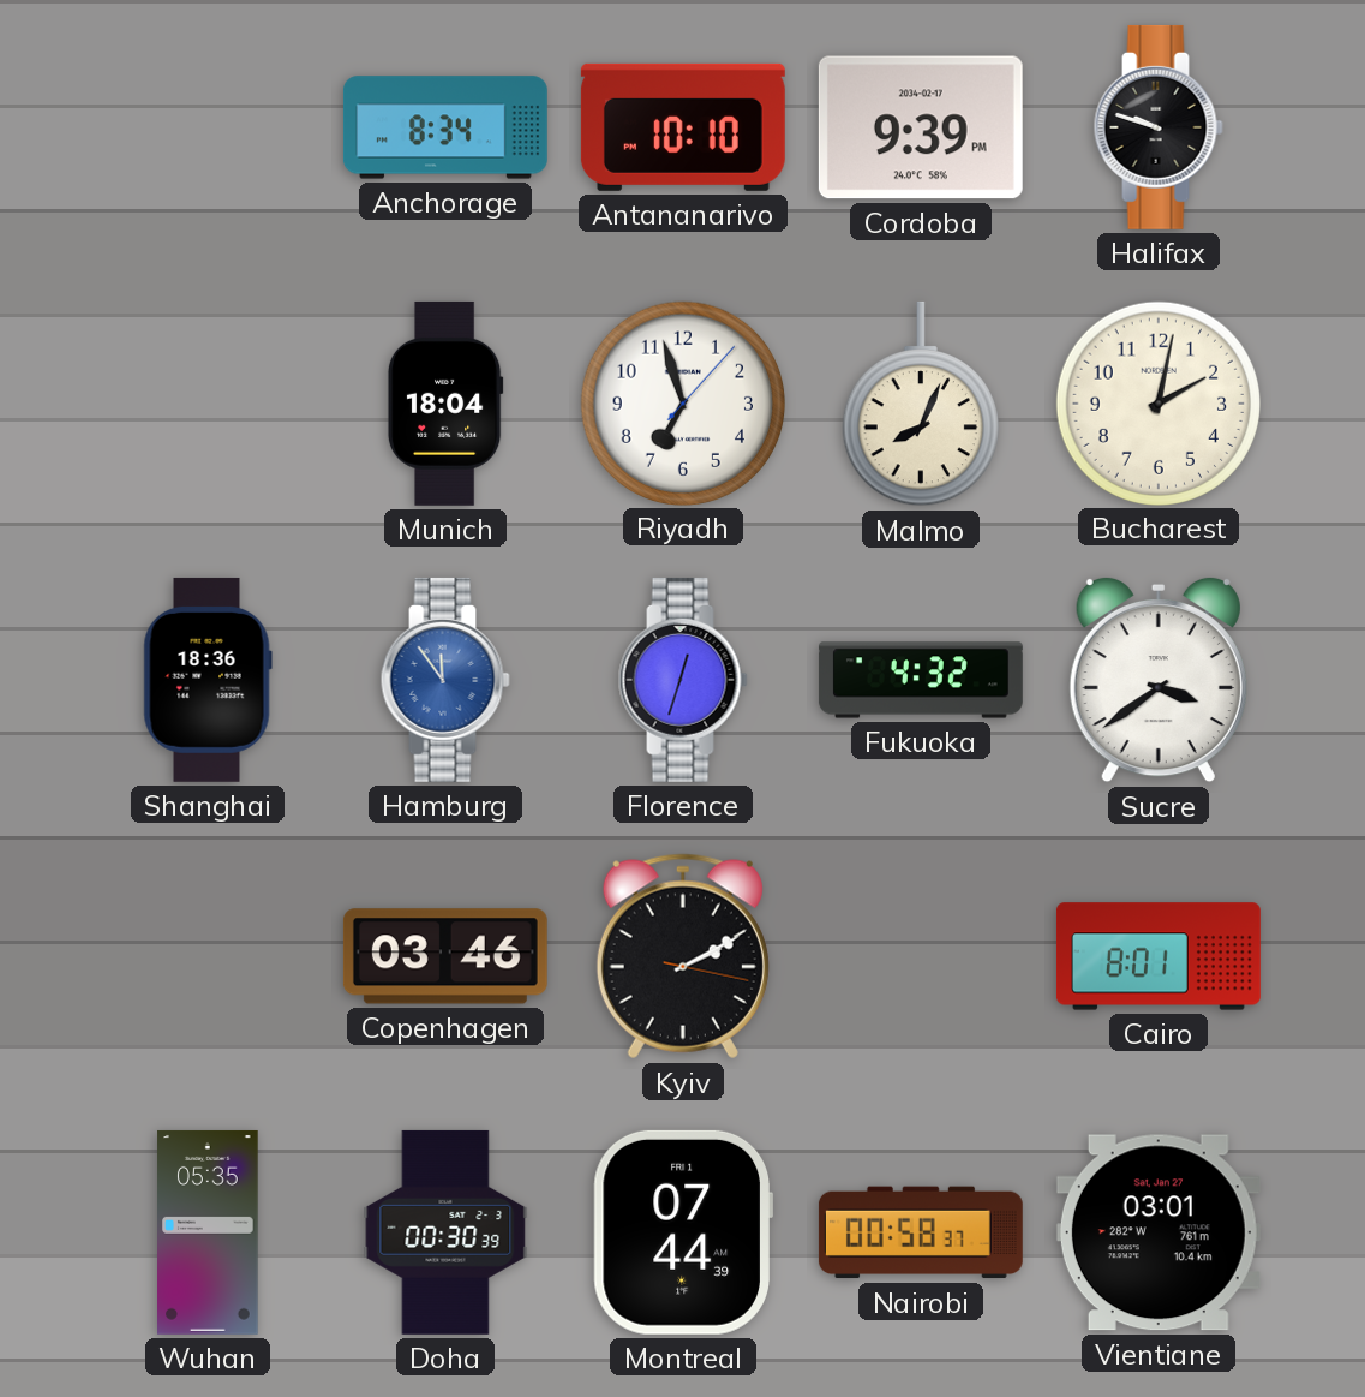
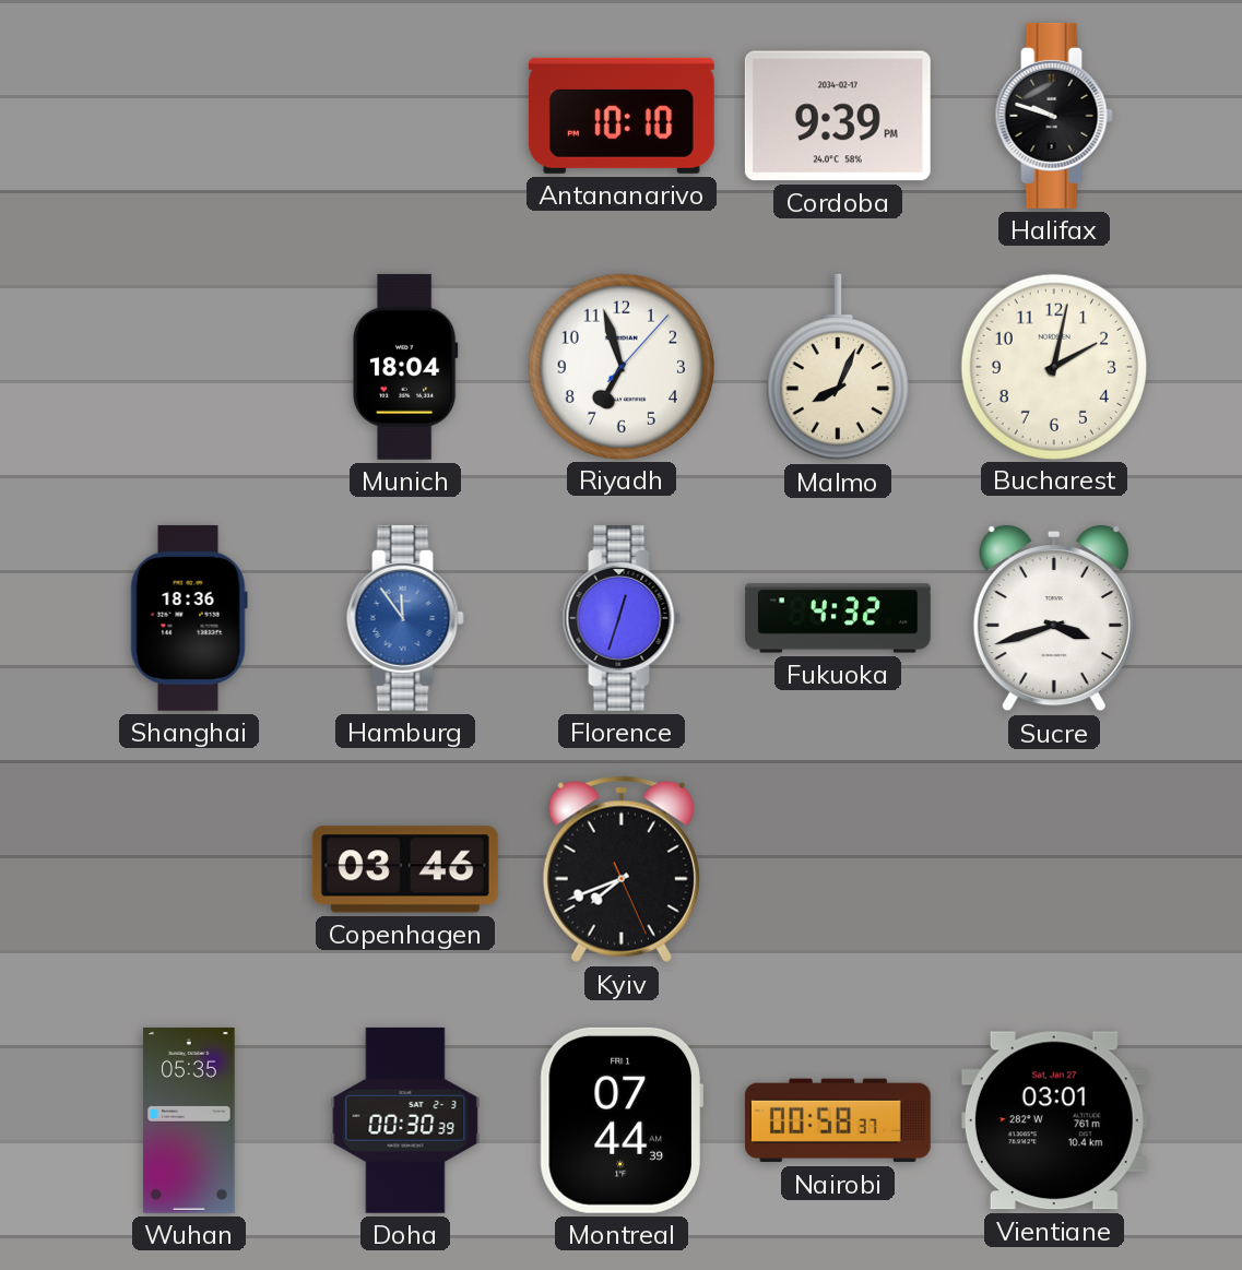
Anchorage: 8:34 -> none
Sucre: 3:39 -> 3:42
Kyiv: 2:10 -> 7:41
Cairo: 8:01 -> none
